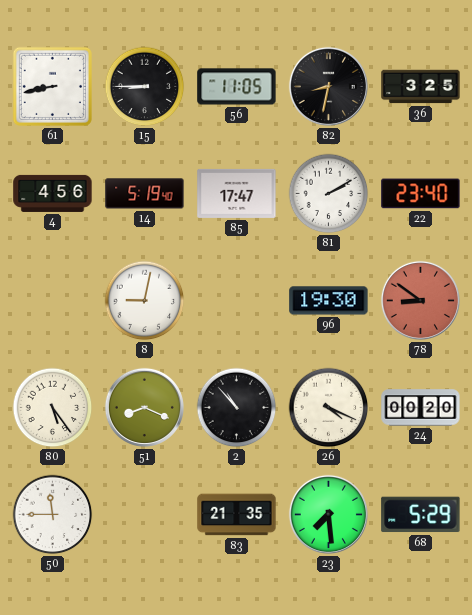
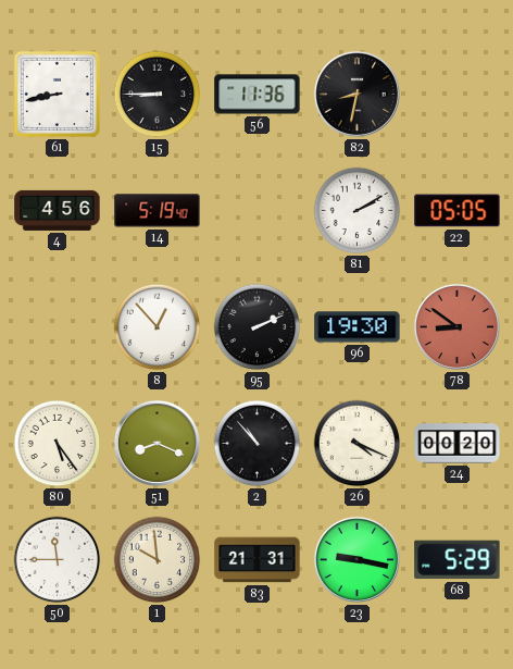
56: 11:05 -> 11:36
36: 3:25 -> none
85: 17:47 -> none
22: 23:40 -> 05:05
8: 9:02 -> 12:53
95: none -> 2:11
1: none -> 9:59
83: 21:35 -> 21:31
23: 7:29 -> 9:17
